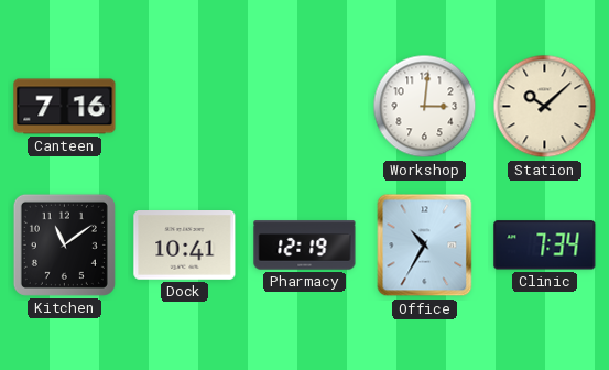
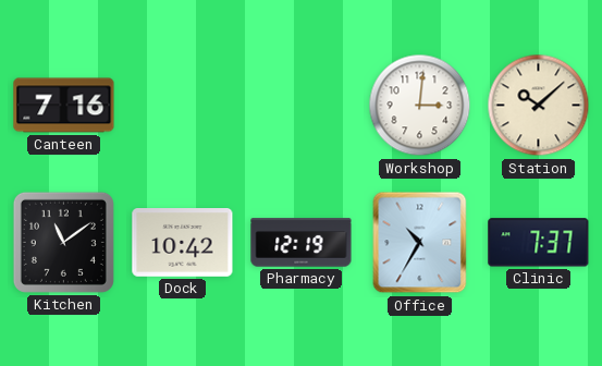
Dock: 10:41 -> 10:42
Clinic: 7:34 -> 7:37
